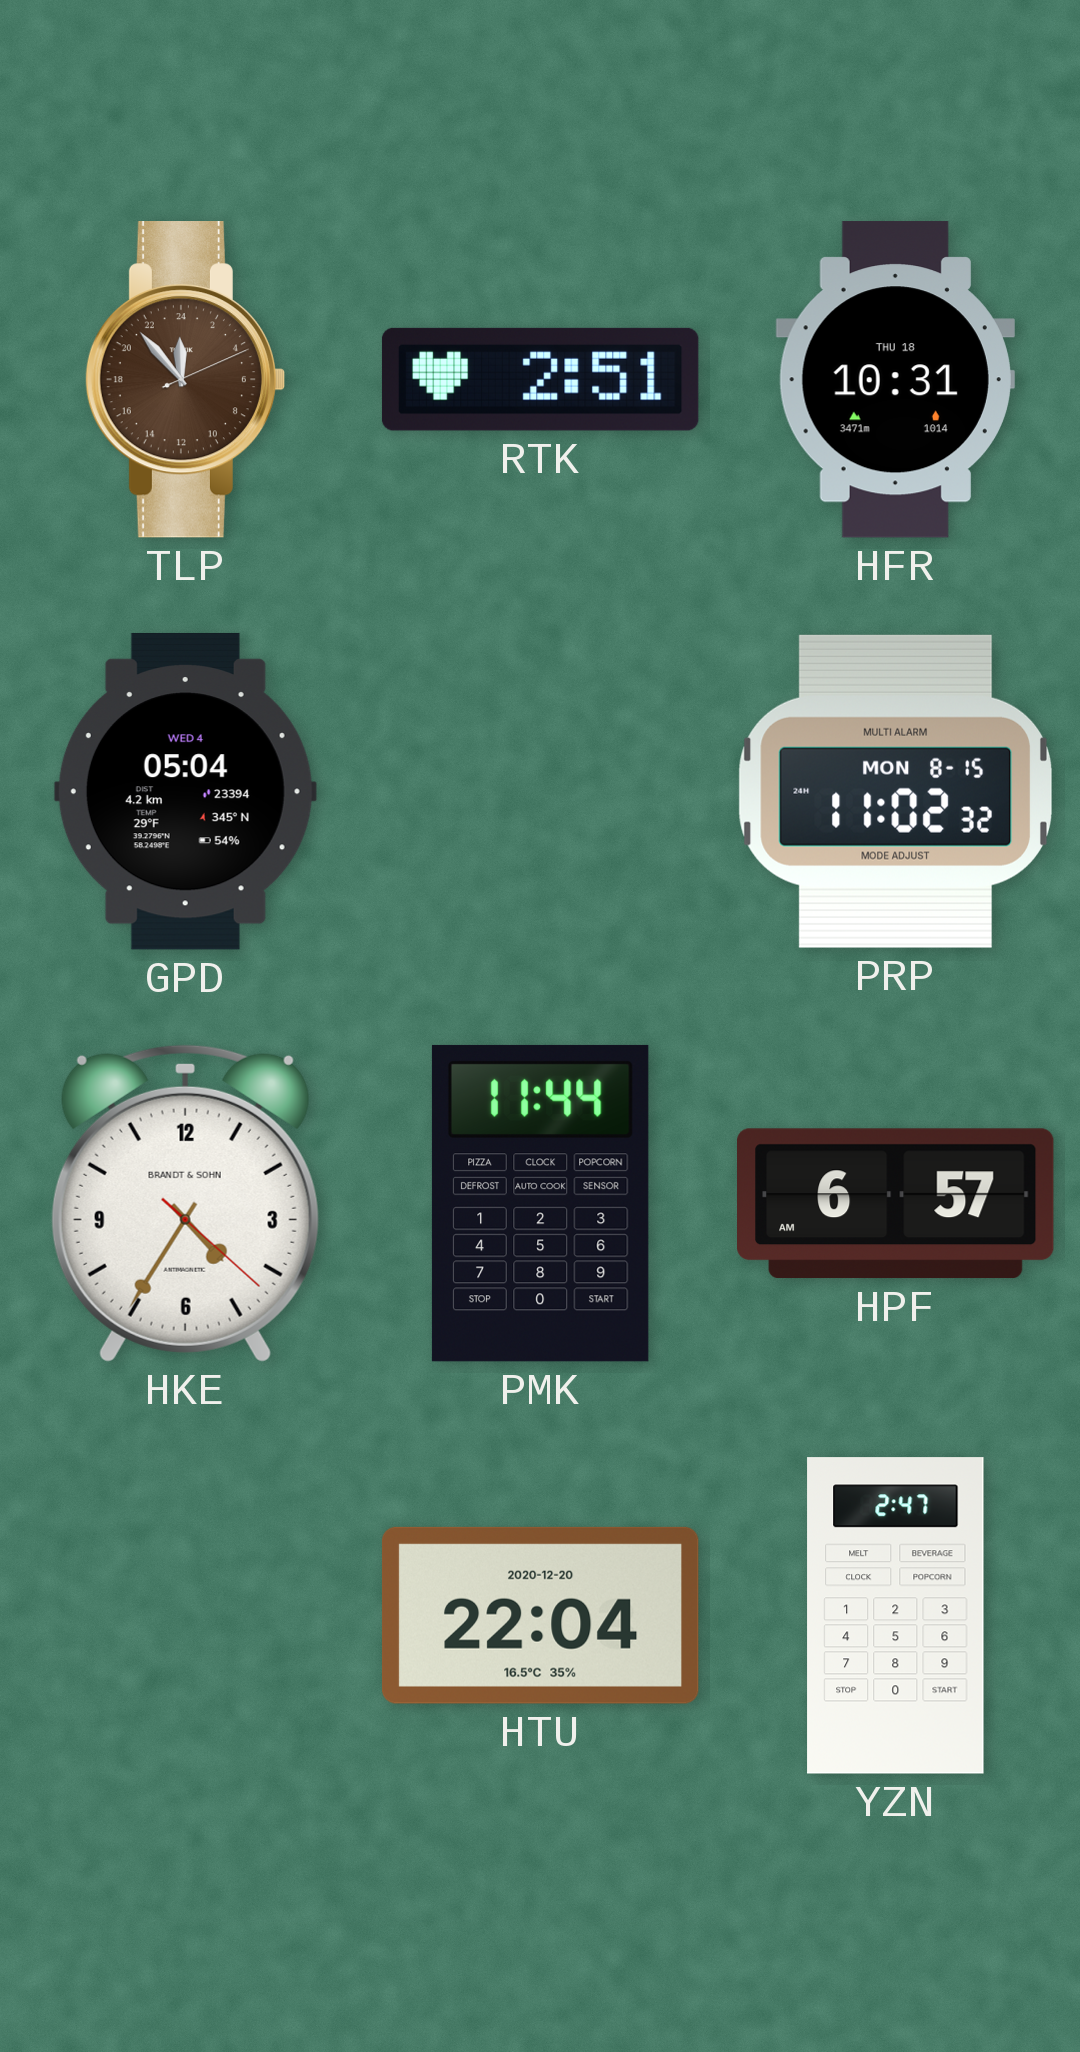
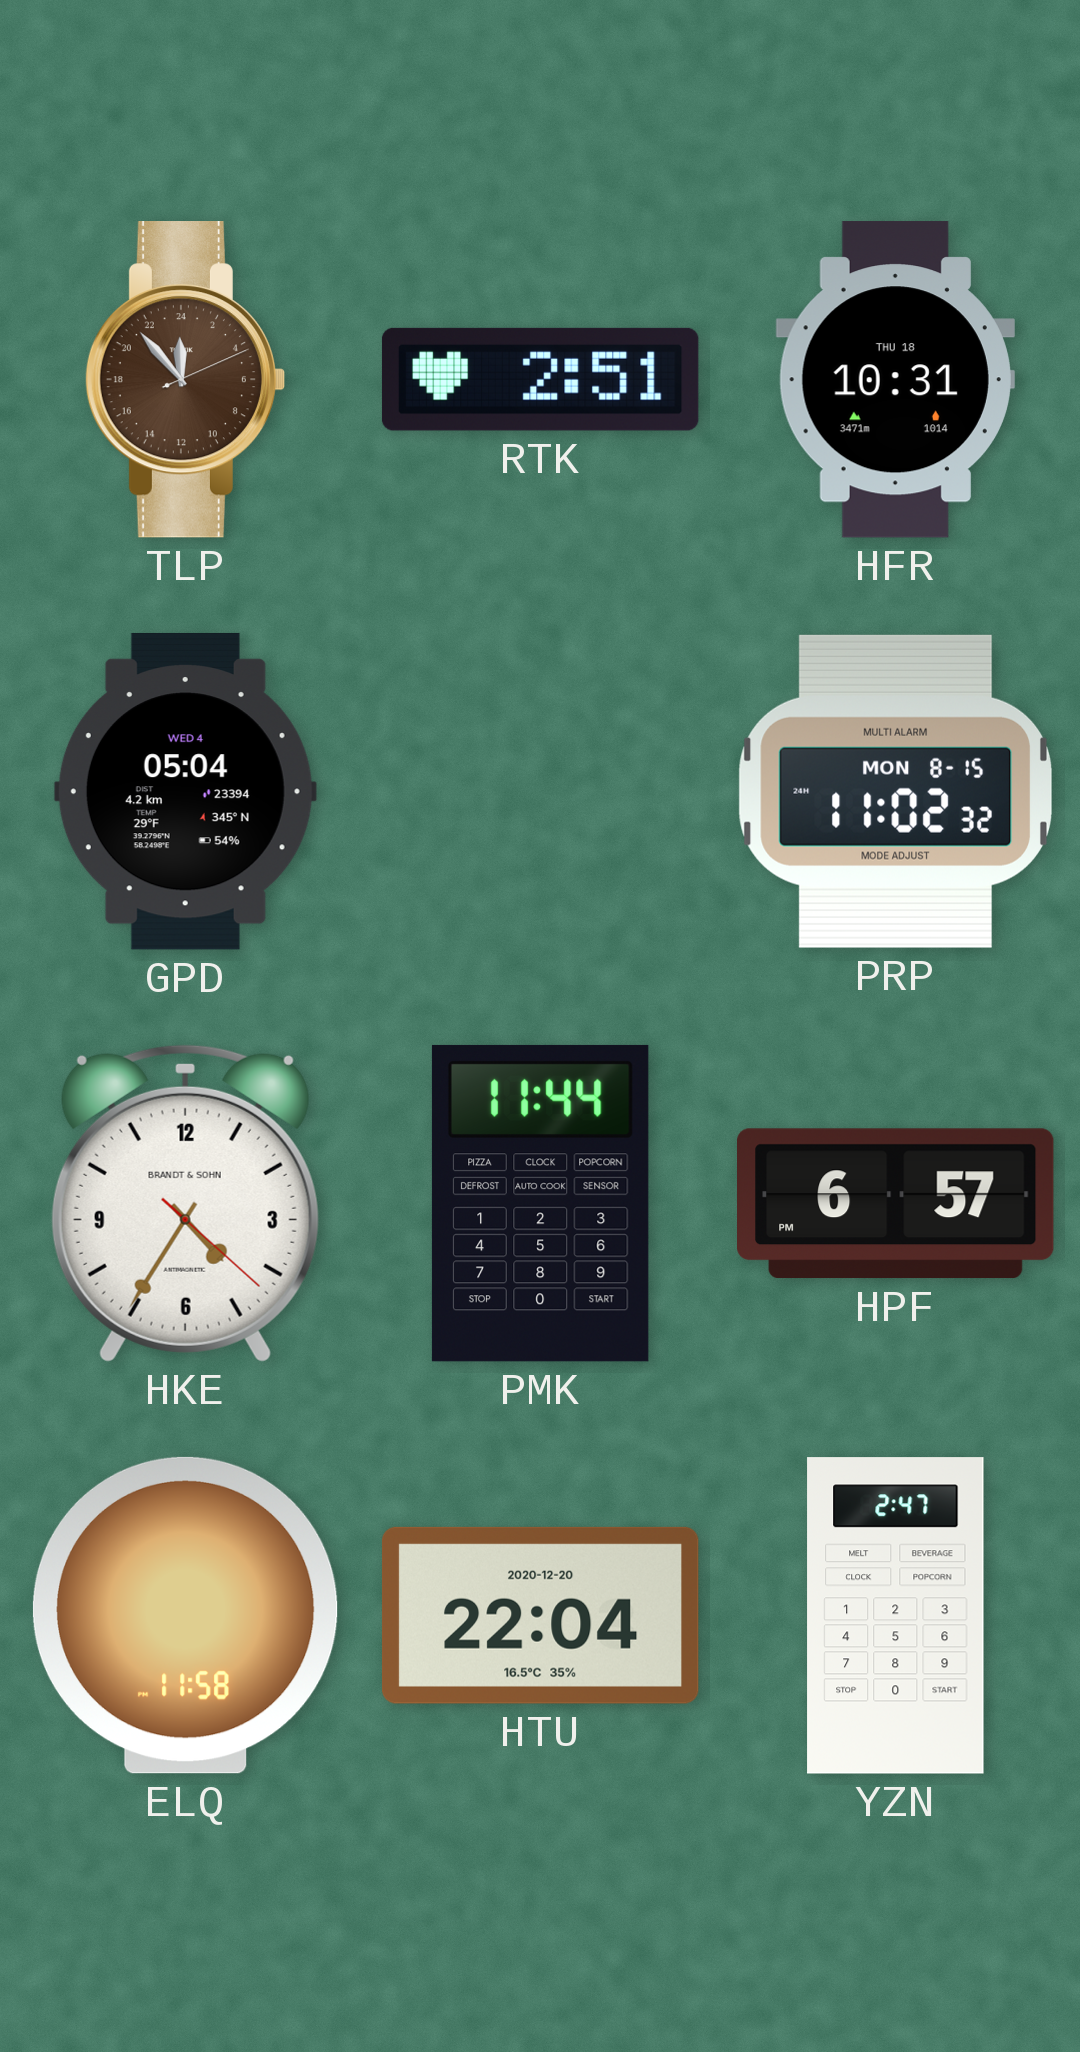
HPF: 6:57 AM -> 6:57 PM
ELQ: none -> 11:58
